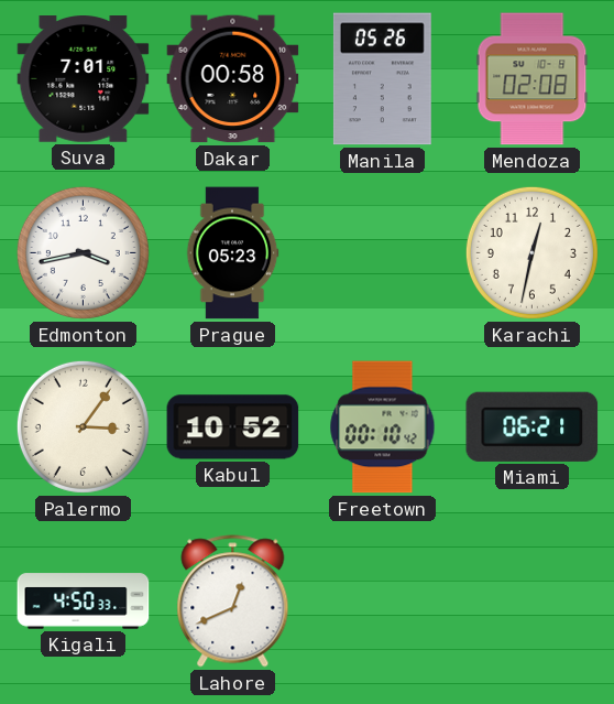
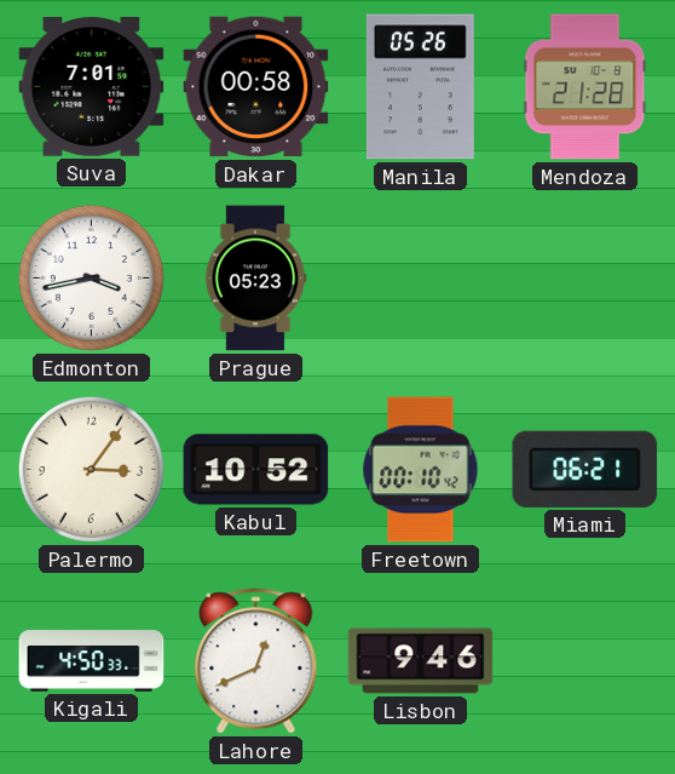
Mendoza: 02:08 -> 21:28
Karachi: 12:32 -> none
Lisbon: none -> 9:46
